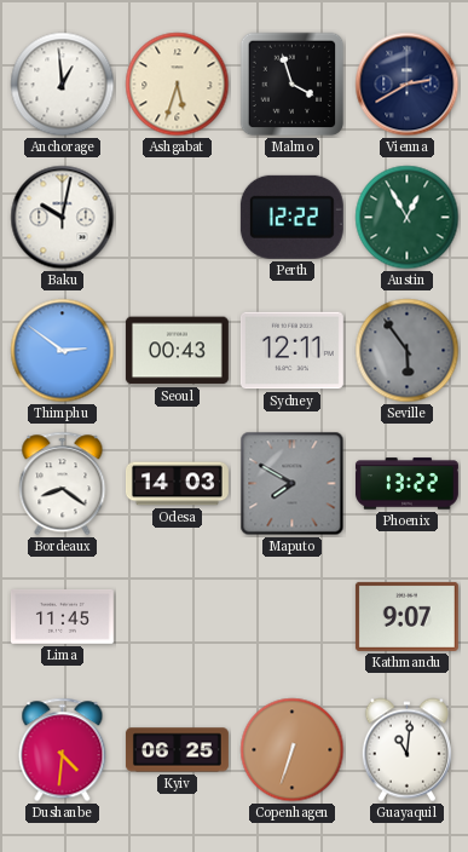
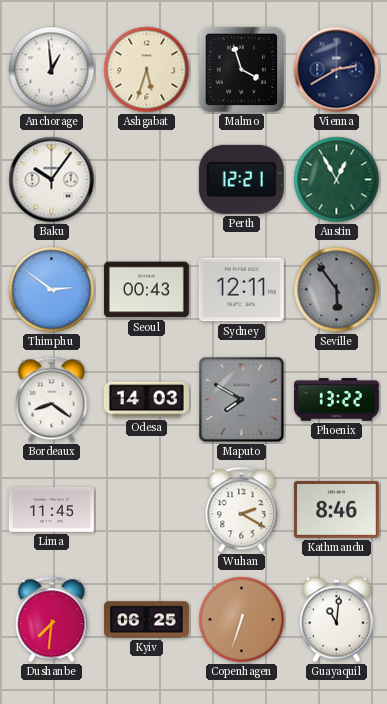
Baku: 10:02 -> 10:06
Perth: 12:22 -> 12:21
Wuhan: none -> 2:20
Kathmandu: 9:07 -> 8:46
Dushanbe: 4:31 -> 7:31
